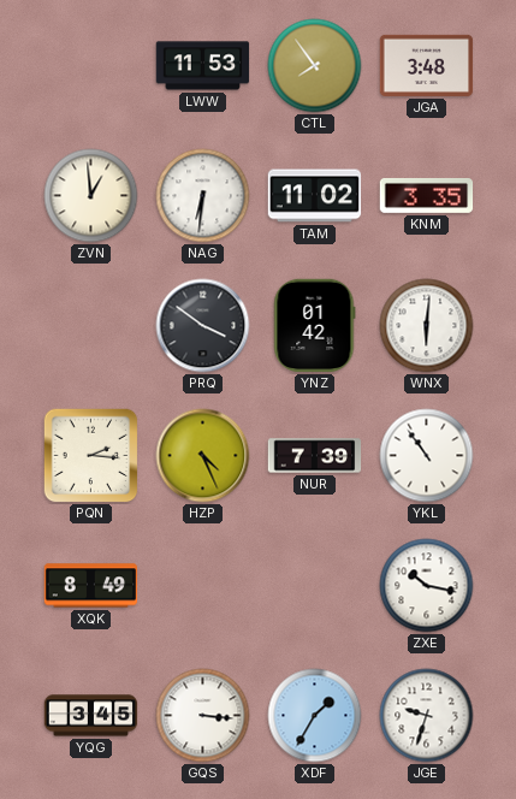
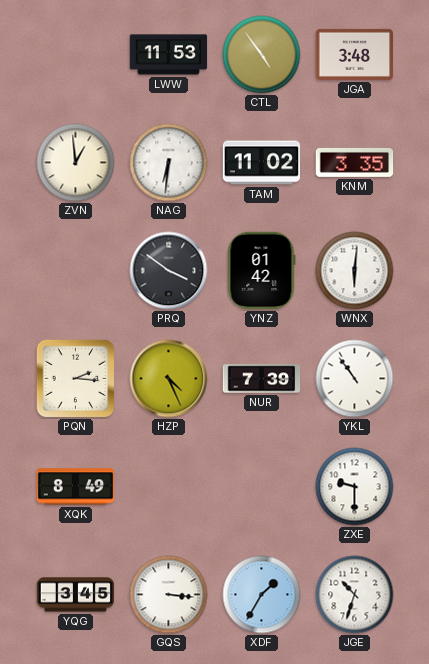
CTL: 7:54 -> 4:54
ZXE: 10:17 -> 9:30
JGE: 9:33 -> 10:33
